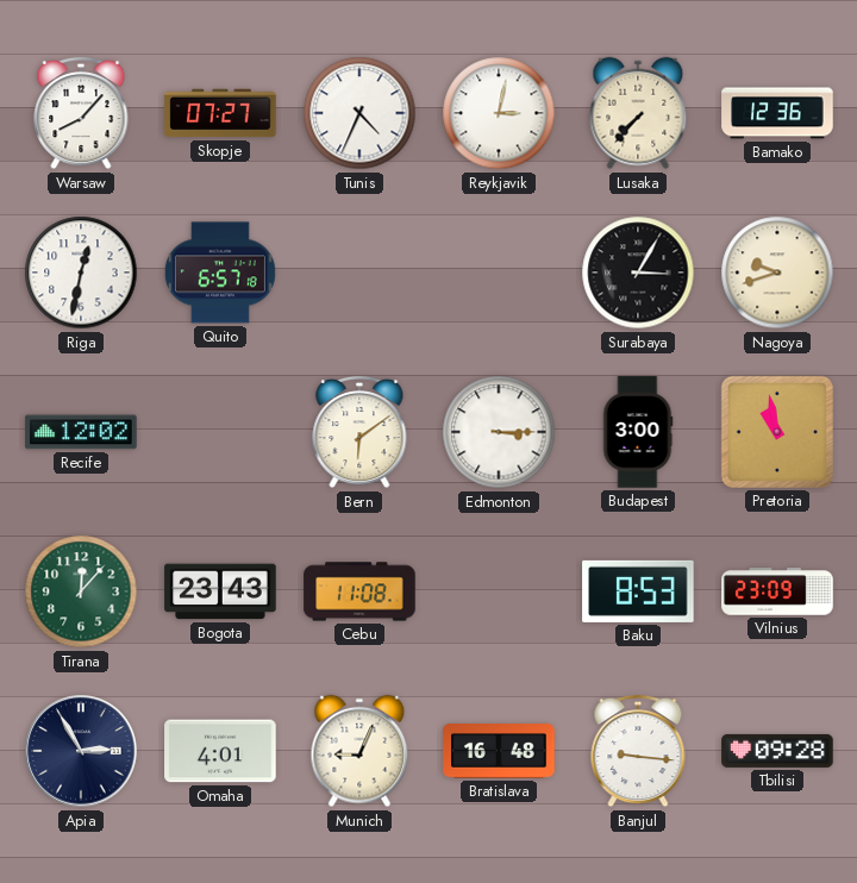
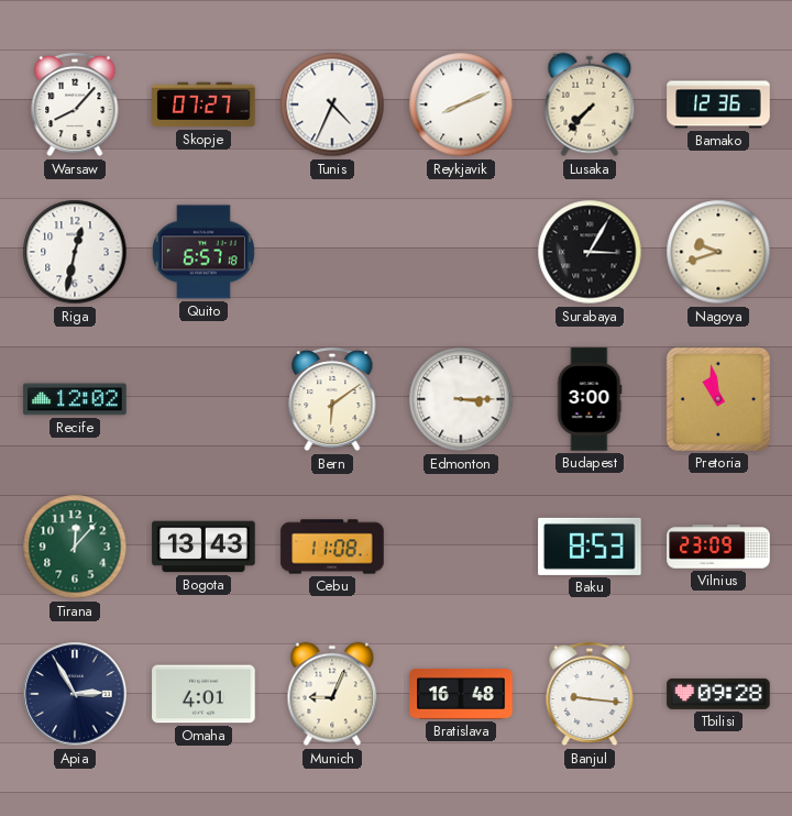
Reykjavik: 3:02 -> 8:11
Bogota: 23:43 -> 13:43
